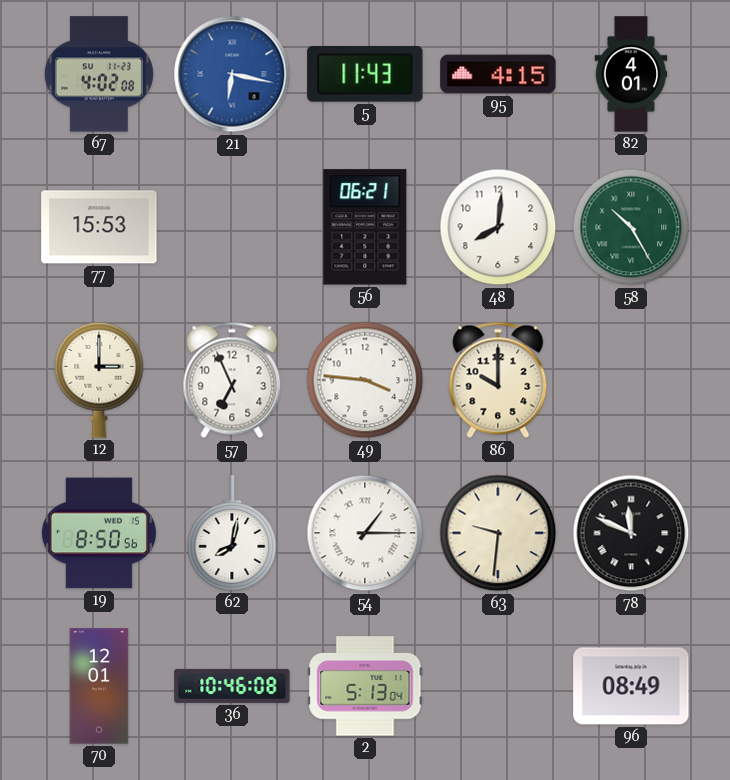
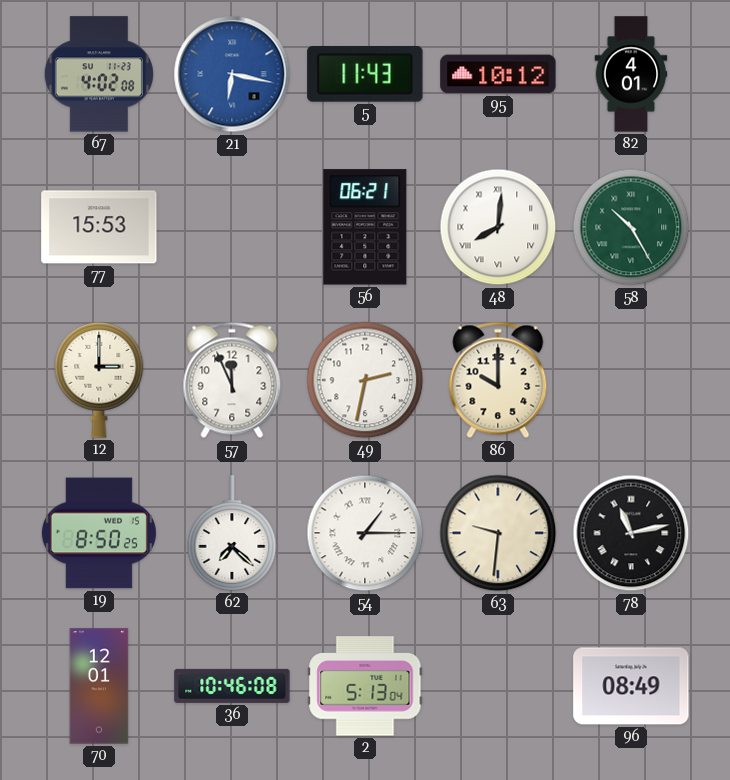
95: 4:15 -> 10:12
48 numerals: Arabic -> Roman
57: 6:56 -> 11:56
49: 3:46 -> 2:32
19: 8:50:56 -> 8:50:25
62: 8:02 -> 7:22
78: 11:49 -> 11:13
